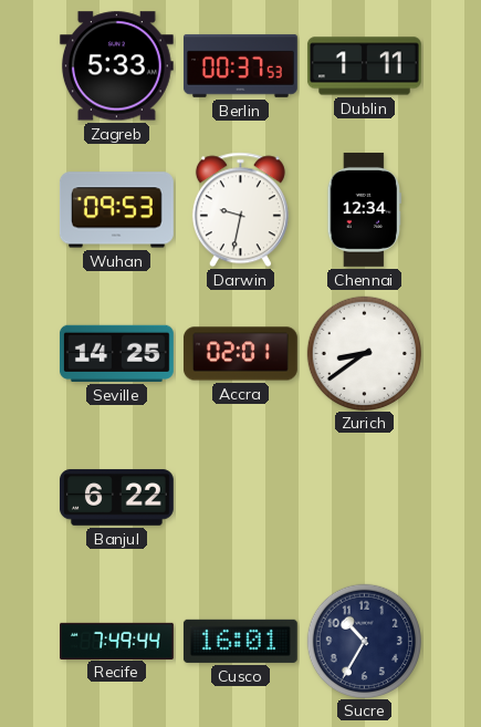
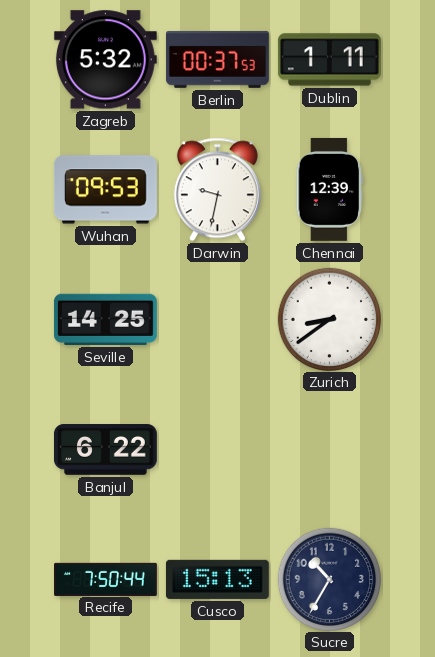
Zagreb: 5:33 -> 5:32
Chennai: 12:34 -> 12:39
Accra: 02:01 -> none
Recife: 7:49 -> 7:50
Cusco: 16:01 -> 15:13
